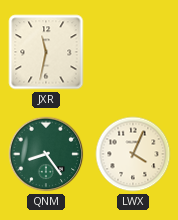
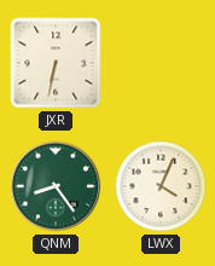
JXR: 11:32 -> 6:32
